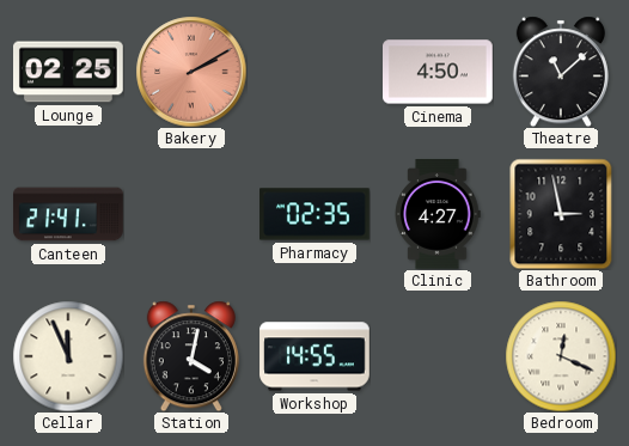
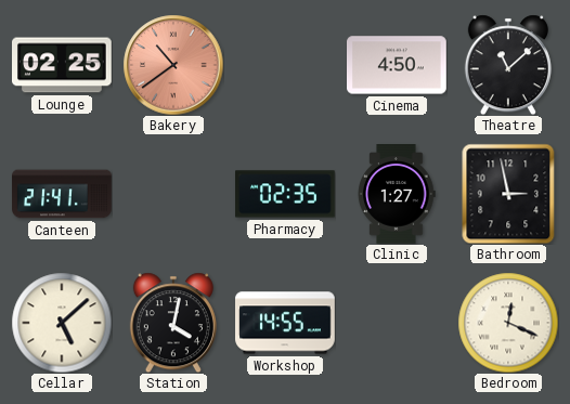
Bakery: 2:10 -> 10:39
Clinic: 4:27 -> 1:27
Cellar: 11:56 -> 5:08
